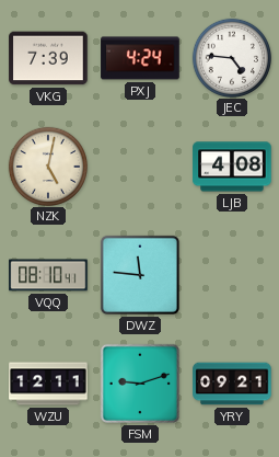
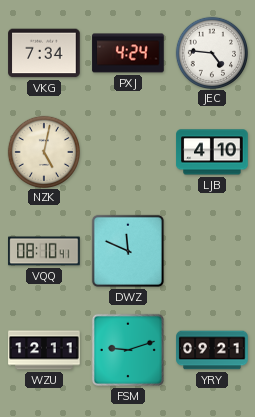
VKG: 7:39 -> 7:34
LJB: 4:08 -> 4:10
DWZ: 11:46 -> 11:49
